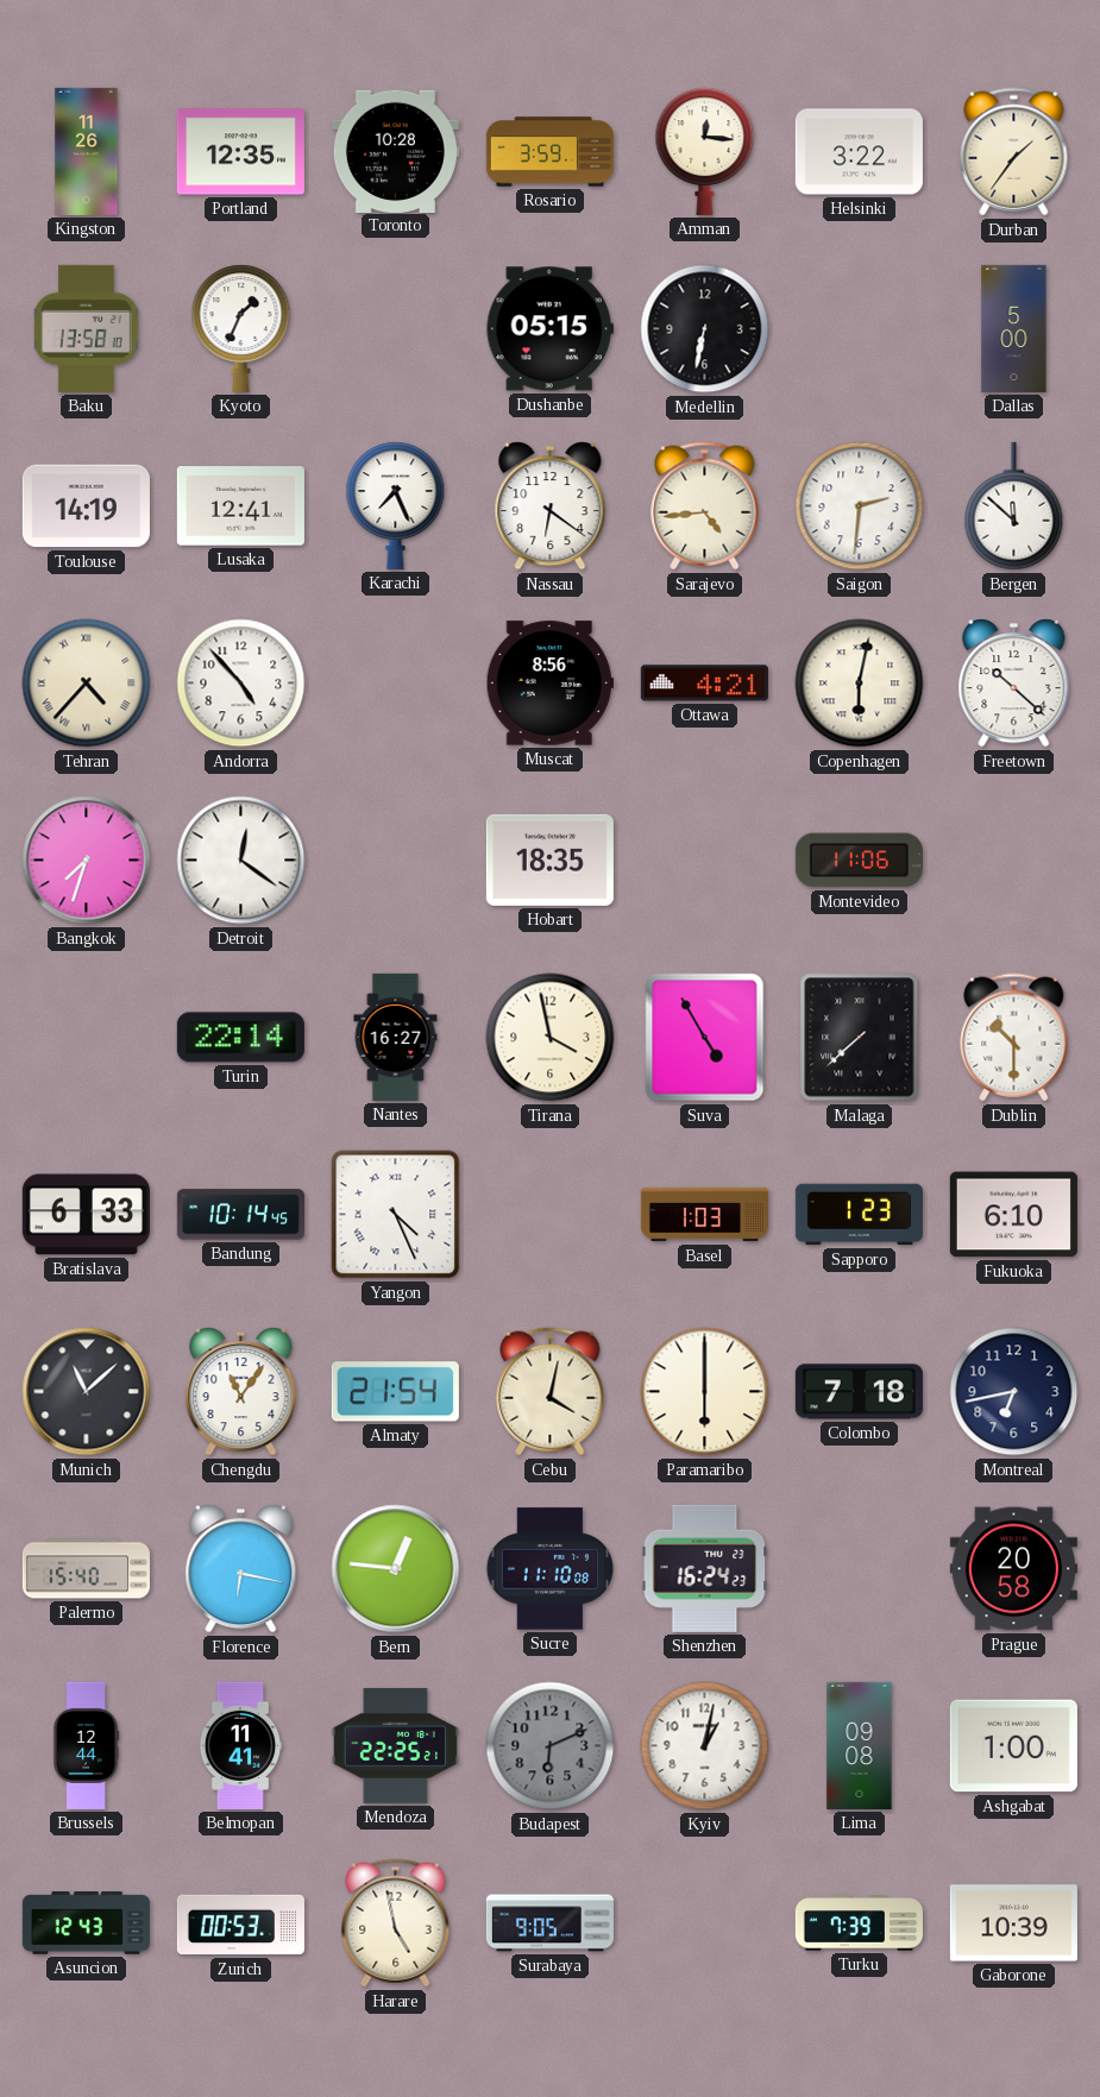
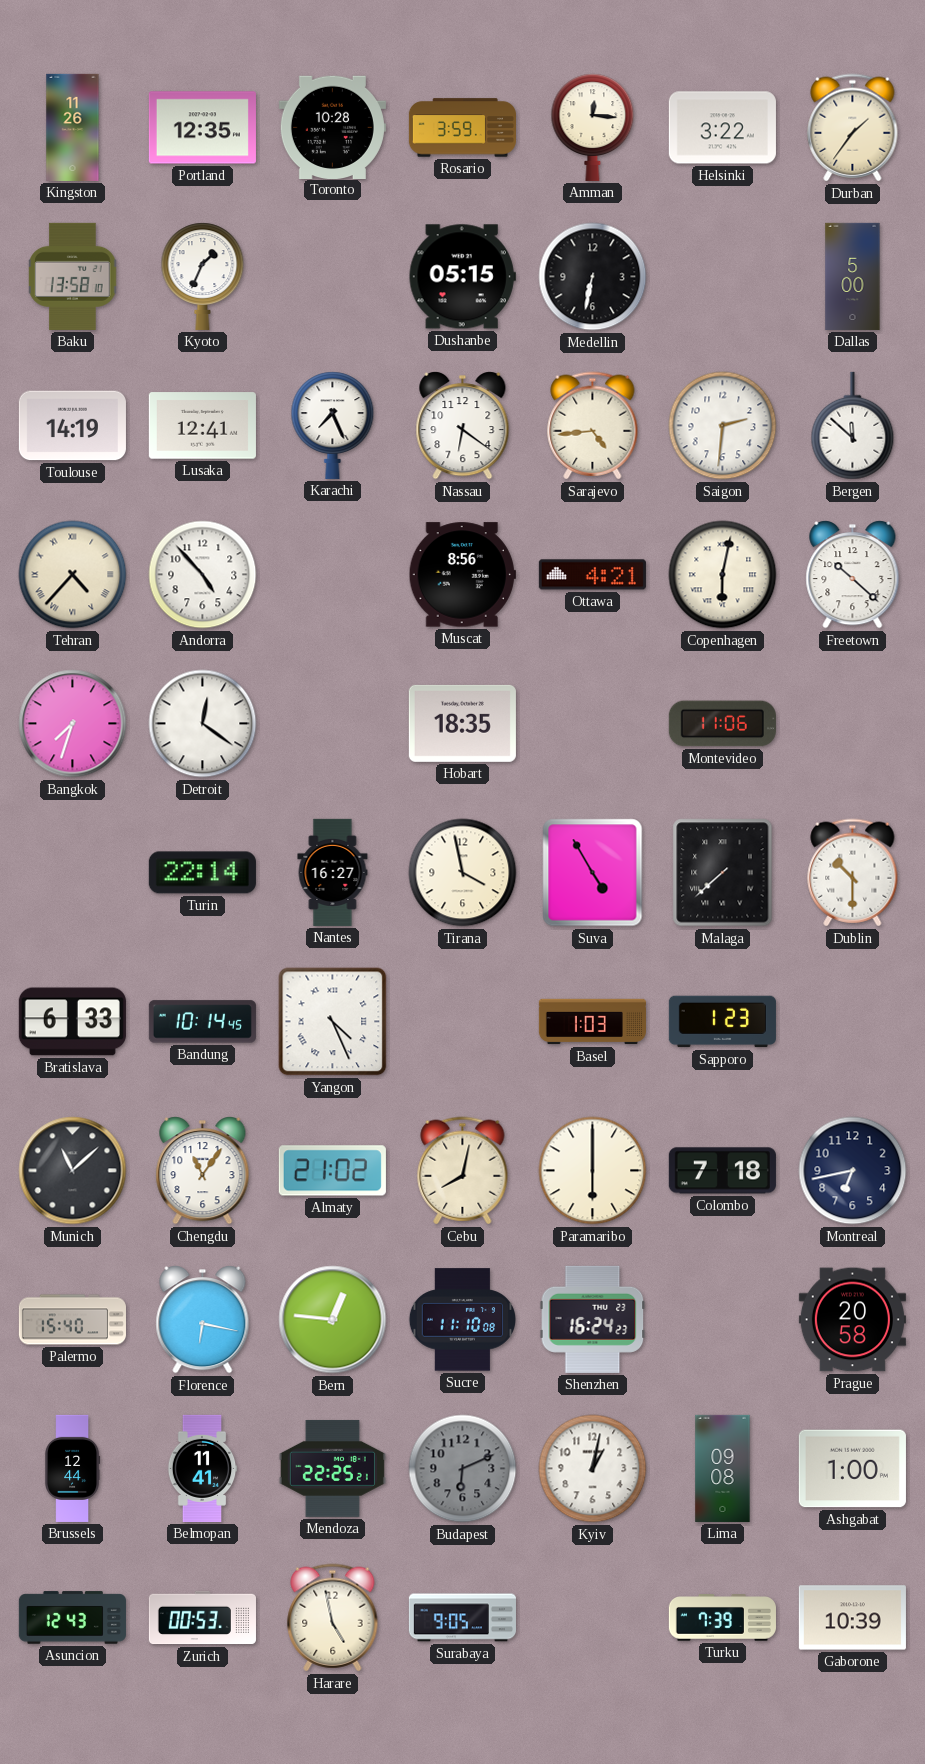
Fukuoka: 6:10 -> none
Almaty: 21:54 -> 21:02
Cebu: 4:02 -> 8:02
